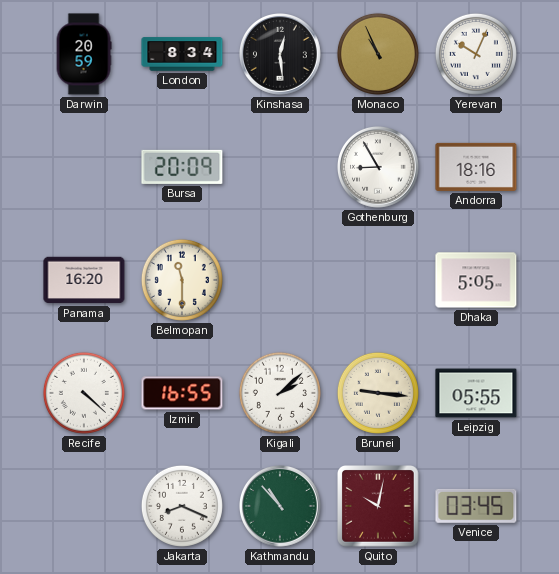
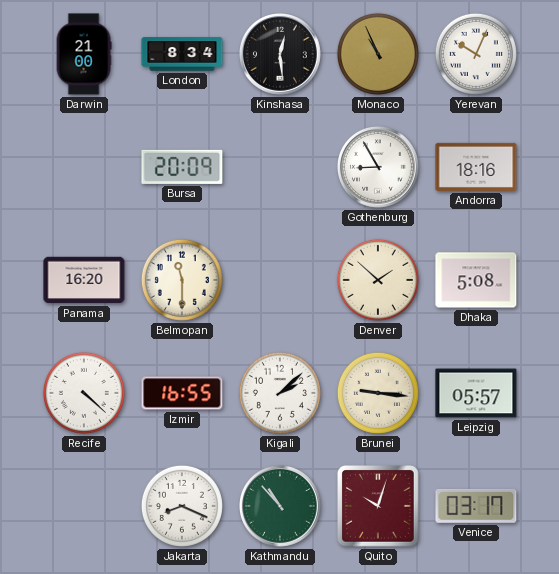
Darwin: 20:59 -> 21:00
Denver: none -> 1:52
Dhaka: 5:05 -> 5:08
Leipzig: 05:55 -> 05:57
Quito: 10:02 -> 10:03
Venice: 03:45 -> 03:17
